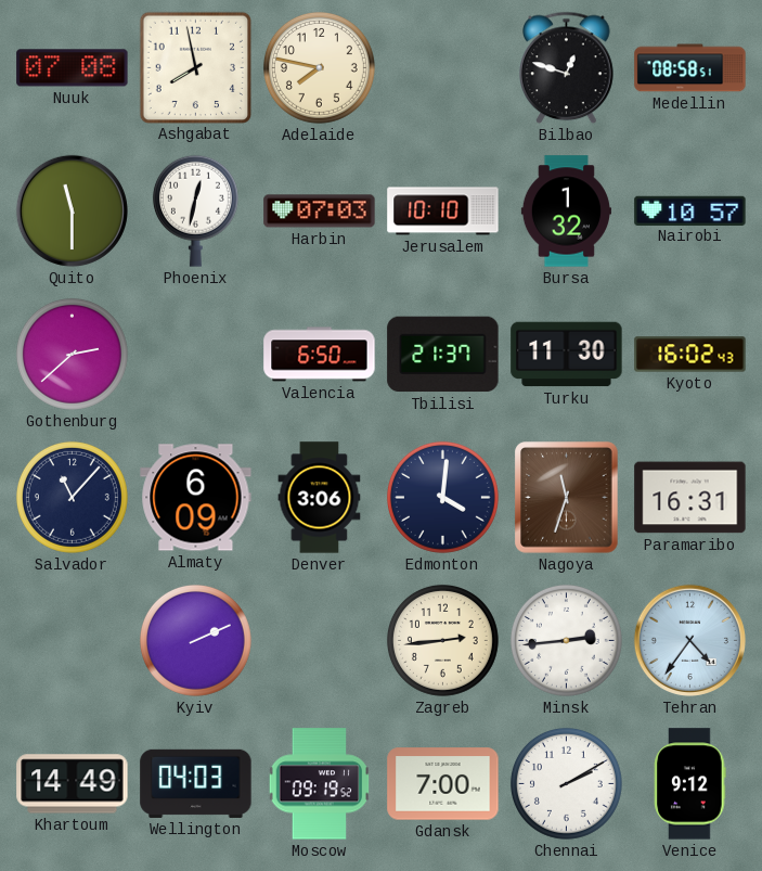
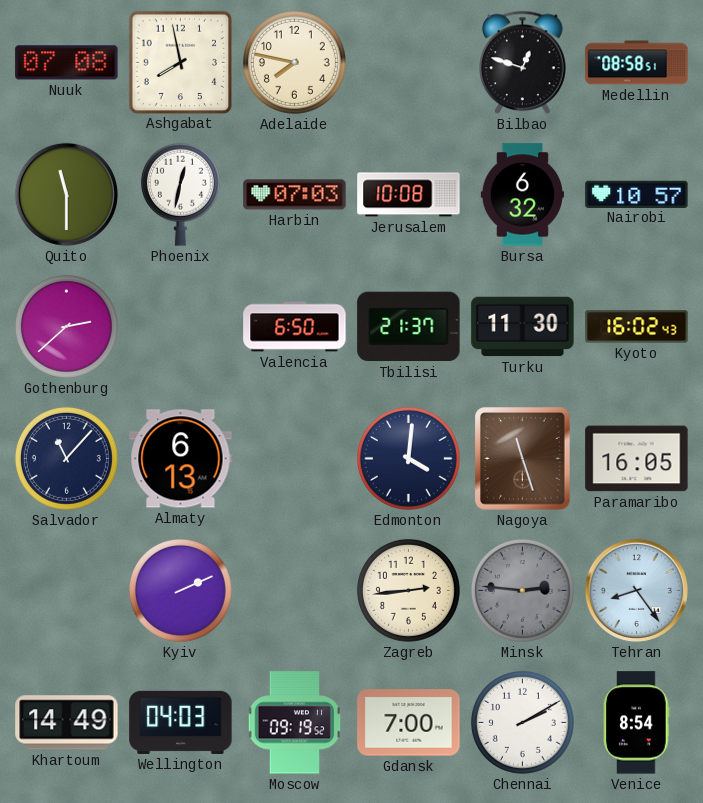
Jerusalem: 10:10 -> 10:08
Bursa: 1:32 -> 6:32
Almaty: 6:09 -> 6:13
Denver: 3:06 -> none
Nagoya: 11:33 -> 11:27
Paramaribo: 16:31 -> 16:05
Minsk: 2:44 -> 2:46
Minsk dial: white -> grey
Tehran: 4:36 -> 8:24
Venice: 9:12 -> 8:54
